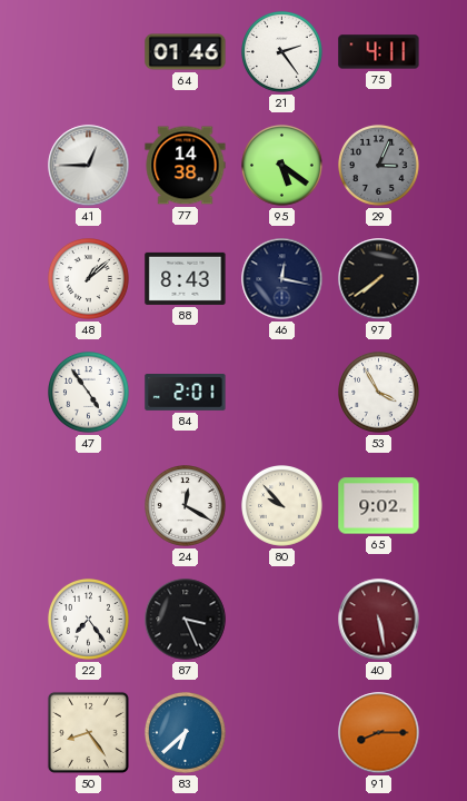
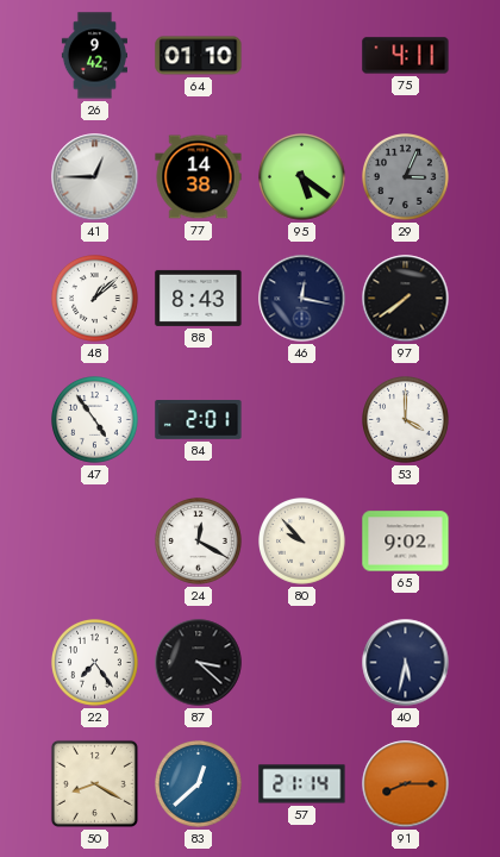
26: none -> 9:42
64: 01:46 -> 01:10
21: 2:24 -> none
53: 3:55 -> 4:00
87: 3:26 -> 3:22
40: 5:28 -> 5:32
40 dial: burgundy -> navy
50: 8:24 -> 8:20
83: 6:38 -> 12:38
57: none -> 21:14
